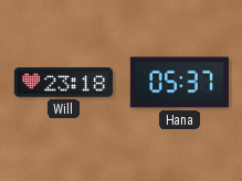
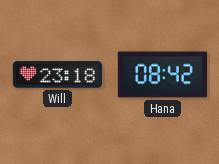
Hana: 05:37 -> 08:42
